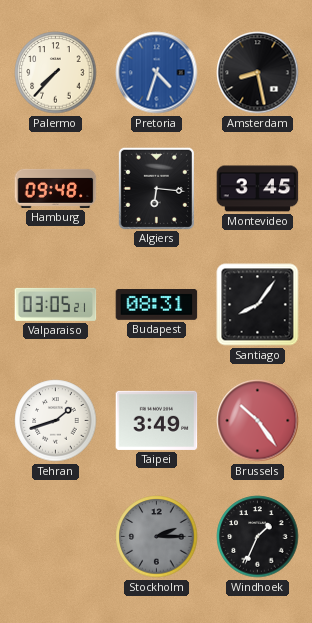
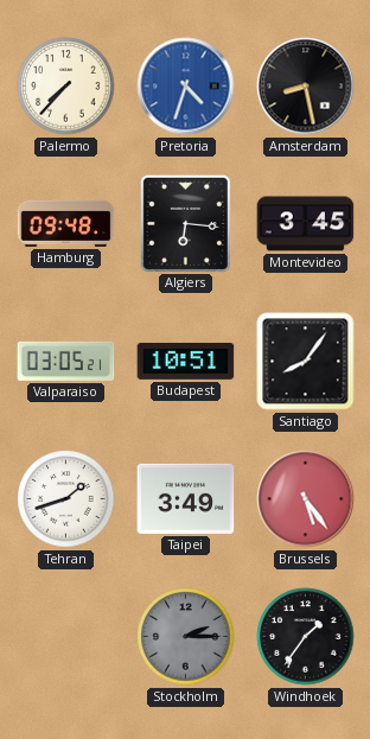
Budapest: 08:31 -> 10:51
Brussels: 10:24 -> 5:24
Windhoek: 1:34 -> 1:36
